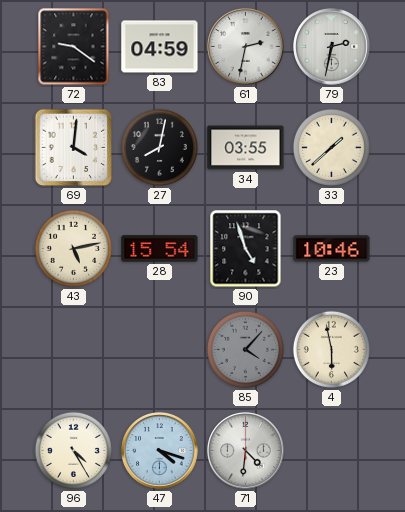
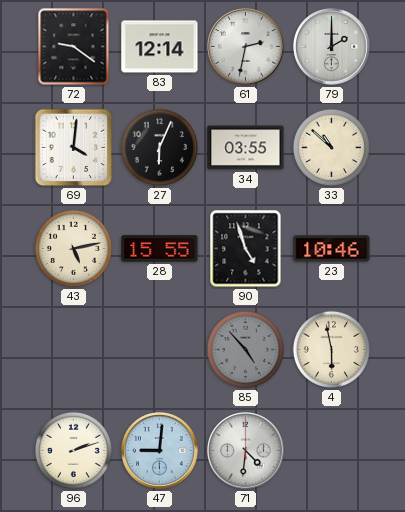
83: 04:59 -> 12:14
79: 2:32 -> 2:00
27: 8:02 -> 6:04
33: 1:38 -> 10:52
28: 15:54 -> 15:55
85: 4:07 -> 4:53
96: 4:25 -> 2:12
47: 4:18 -> 9:01
